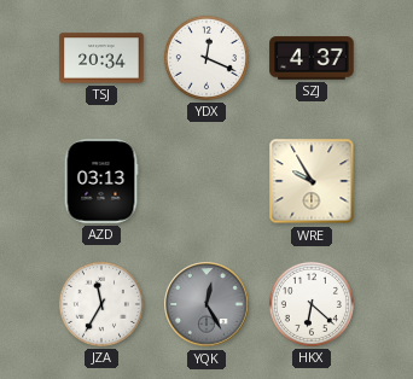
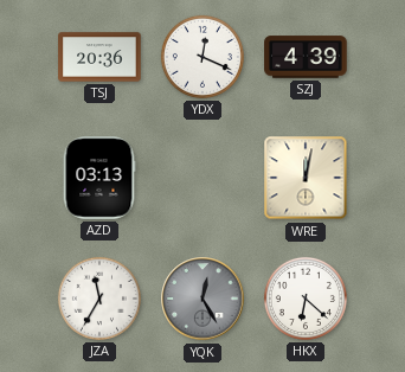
TSJ: 20:34 -> 20:36
SZJ: 4:37 -> 4:39
WRE: 9:55 -> 12:02
